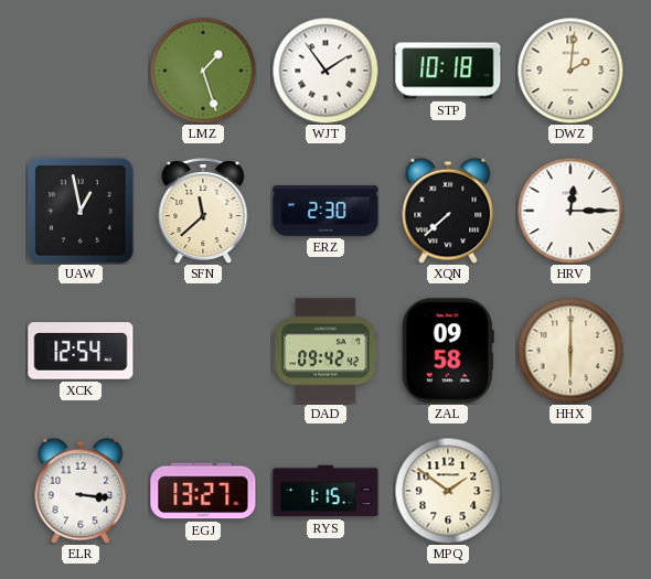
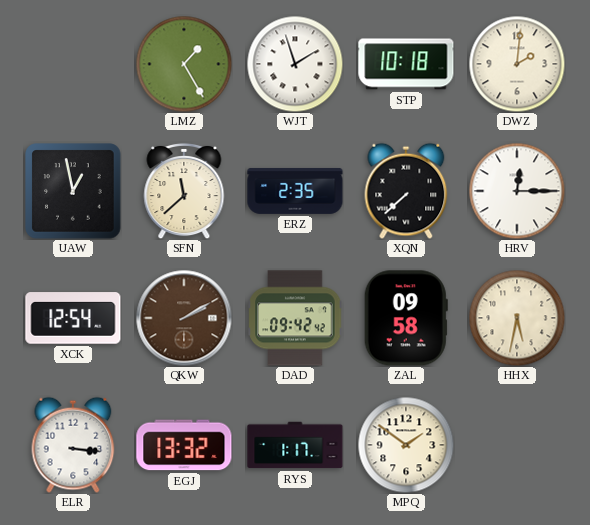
LMZ: 1:27 -> 1:25
WJT: 1:54 -> 1:57
ERZ: 2:30 -> 2:35
QKW: none -> 2:10
HHX: 6:00 -> 5:32
EGJ: 13:27 -> 13:32
RYS: 1:15 -> 1:17
